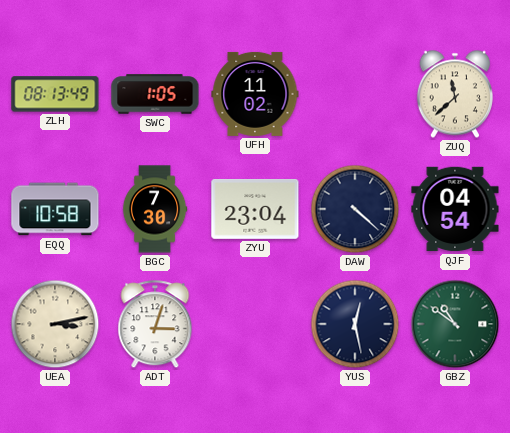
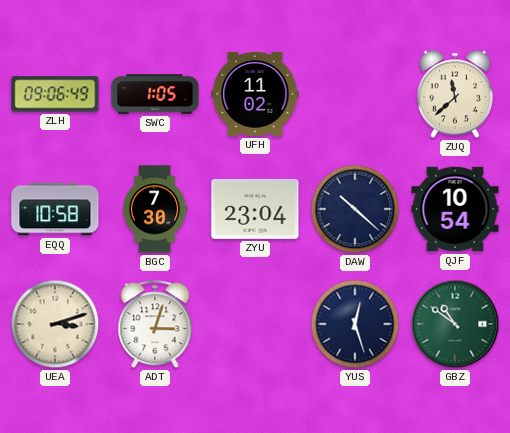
ZLH: 08:13 -> 09:06
DAW: 4:22 -> 10:22
QJF: 04:54 -> 10:54
UEA: 3:13 -> 3:12
YUS: 12:28 -> 12:27
